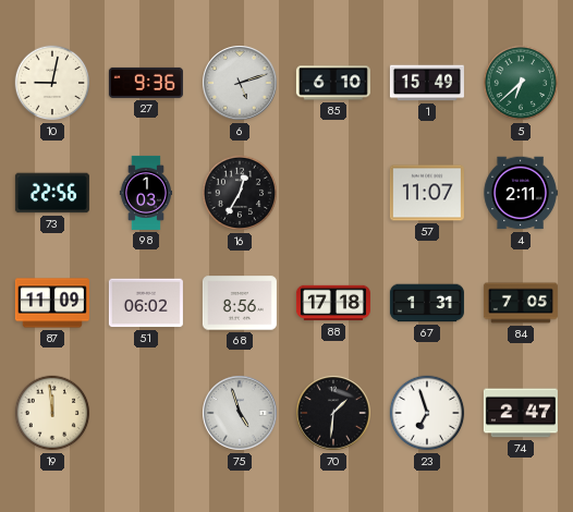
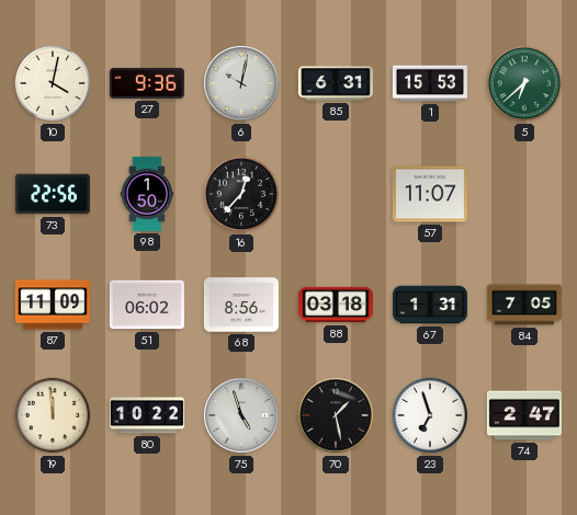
10: 9:02 -> 4:02
6: 5:12 -> 10:02
85: 6:10 -> 6:31
1: 15:49 -> 15:53
98: 1:03 -> 1:50
16: 12:35 -> 12:37
4: 2:11 -> none
88: 17:18 -> 03:18
80: none -> 10:22
70: 1:31 -> 1:28
